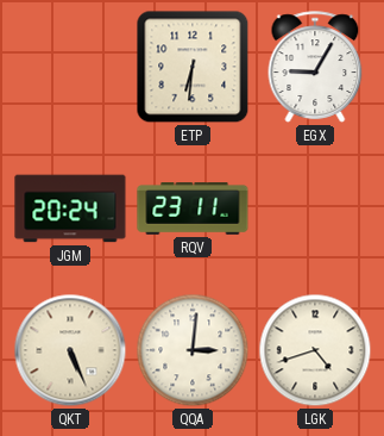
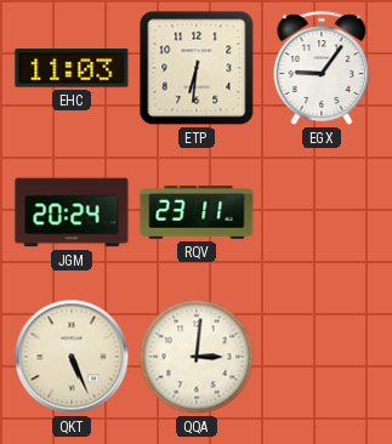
EHC: none -> 11:03
EGX: 9:05 -> 9:06
LGK: 4:42 -> none
